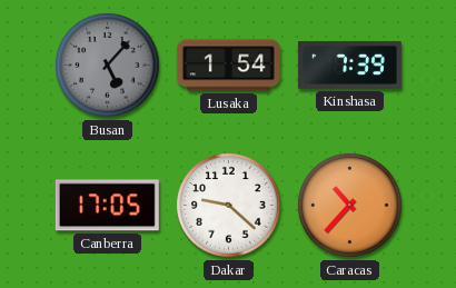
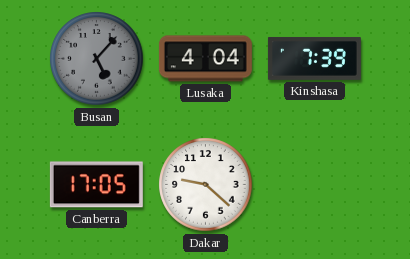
Lusaka: 1:54 -> 4:04
Caracas: 10:37 -> none
